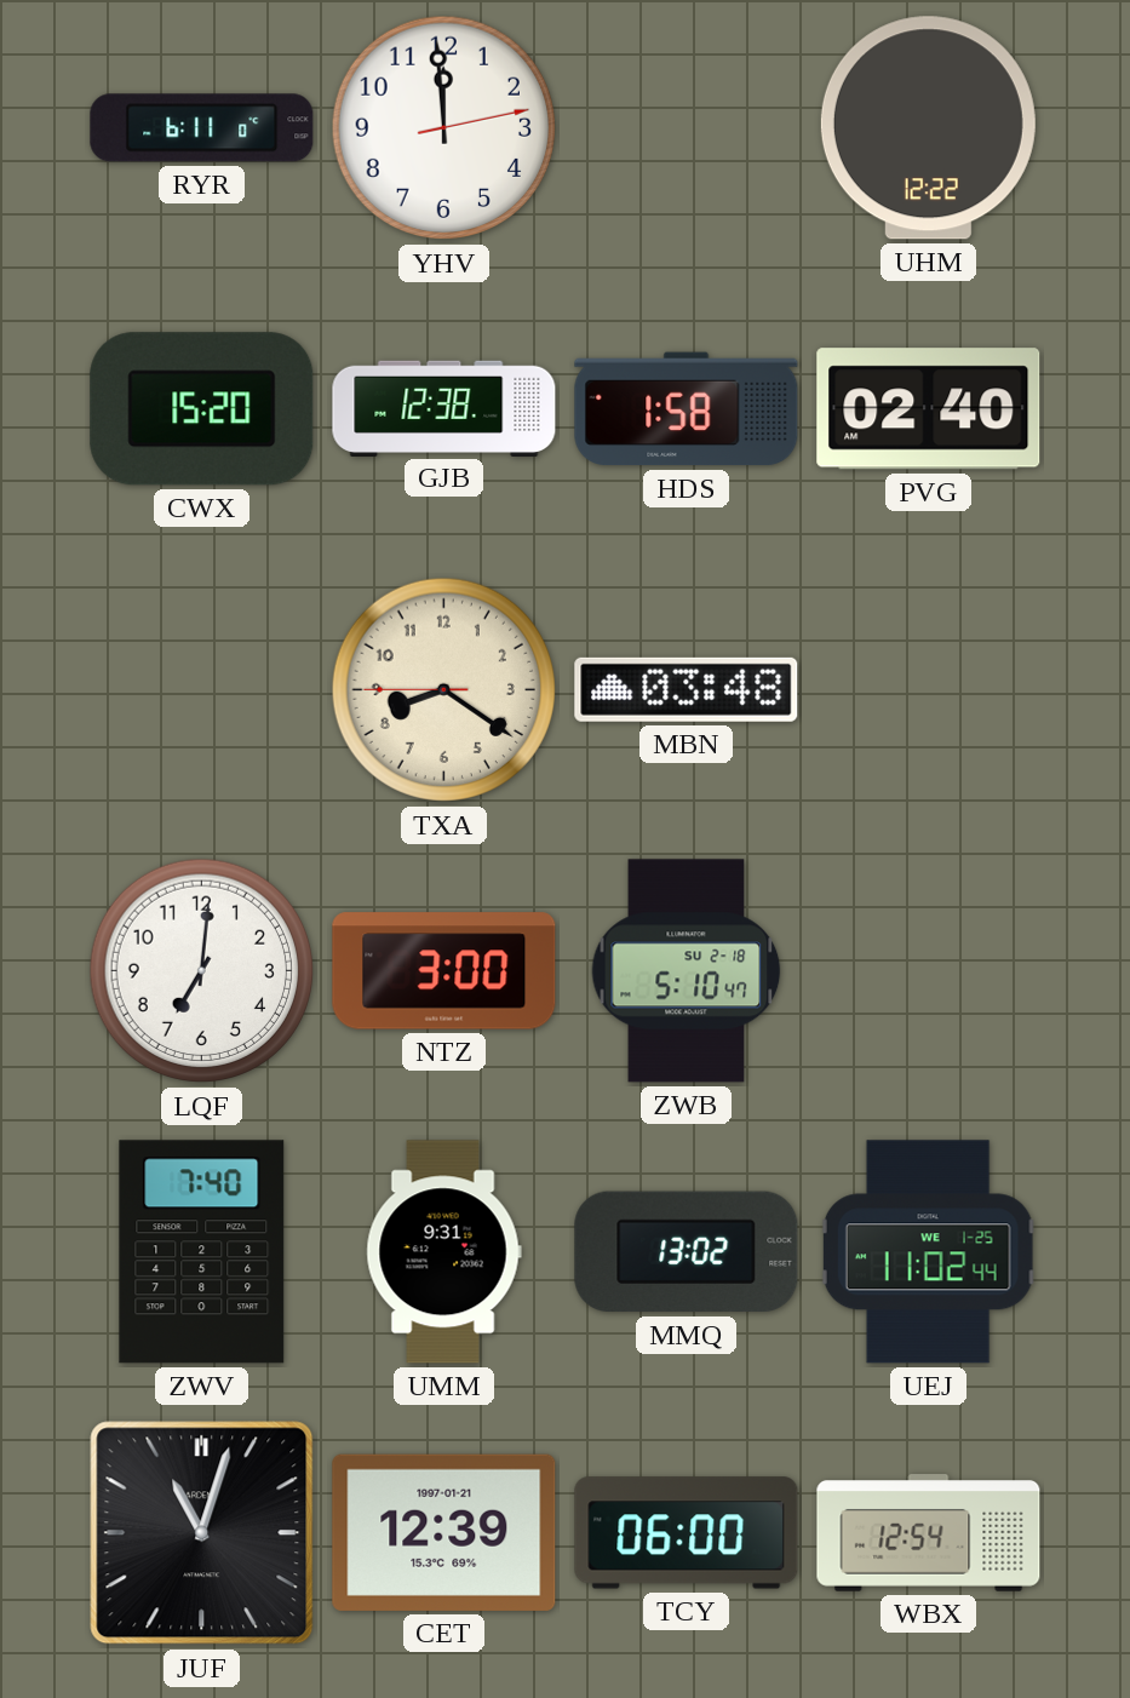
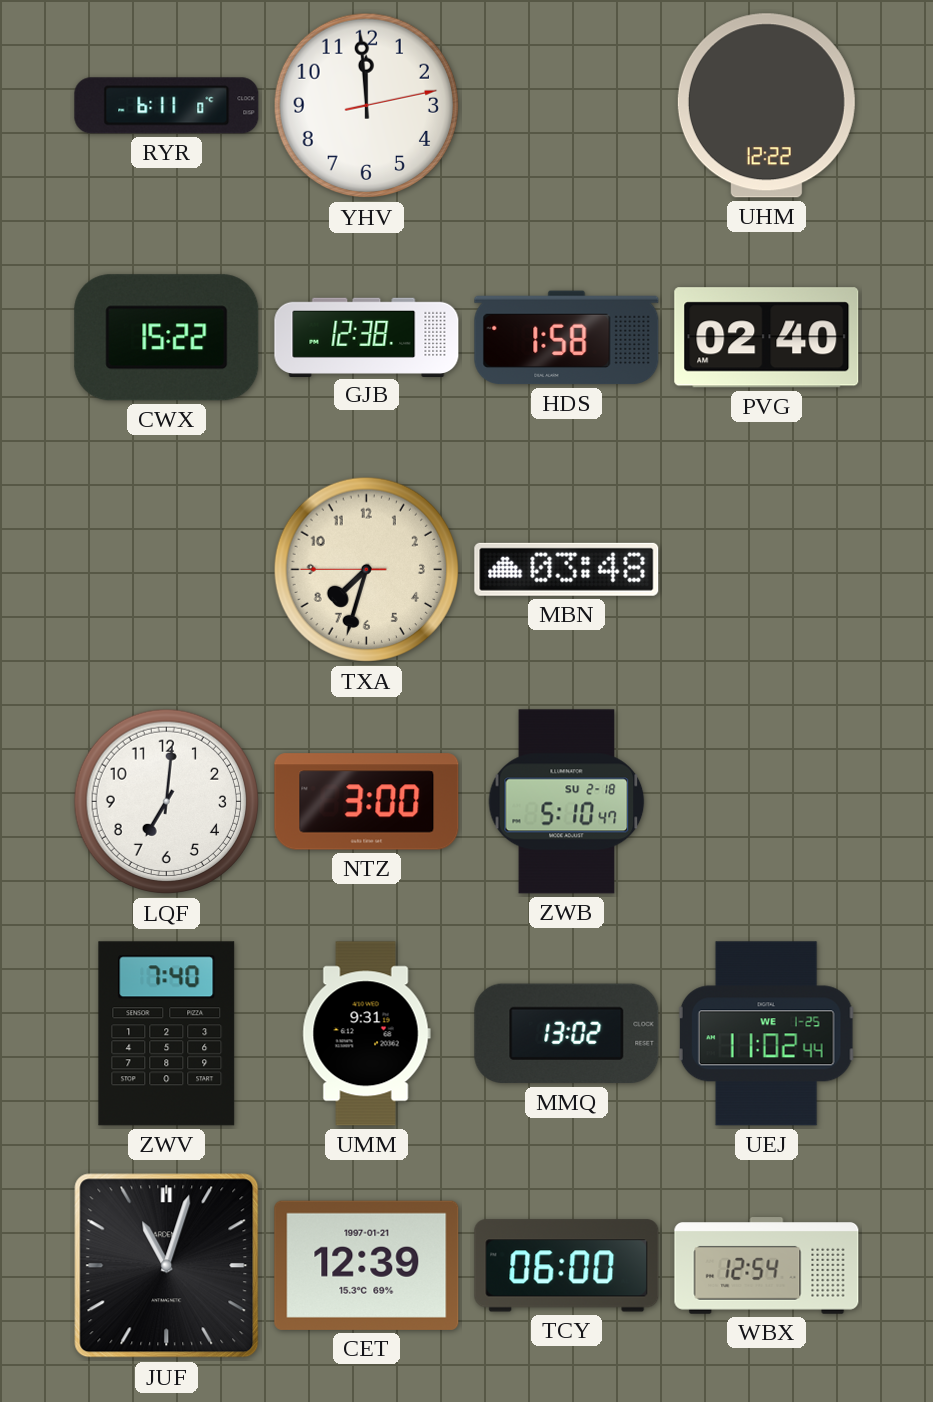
CWX: 15:20 -> 15:22
TXA: 8:20 -> 7:32
